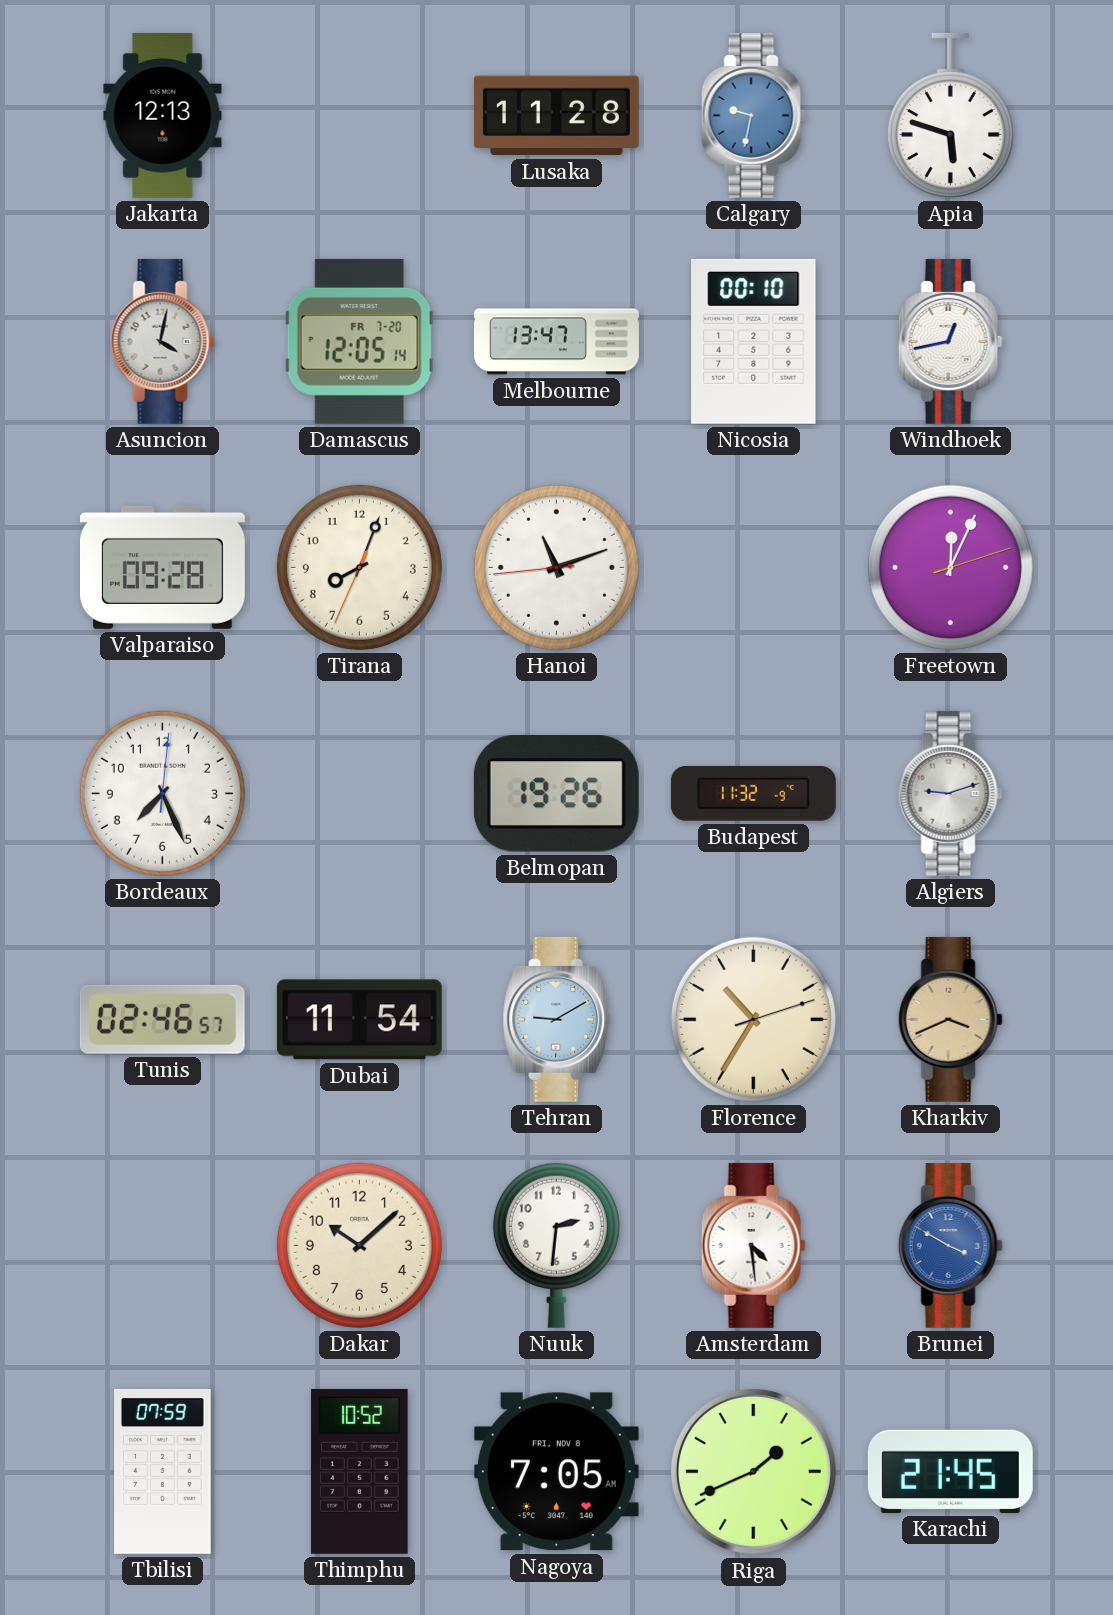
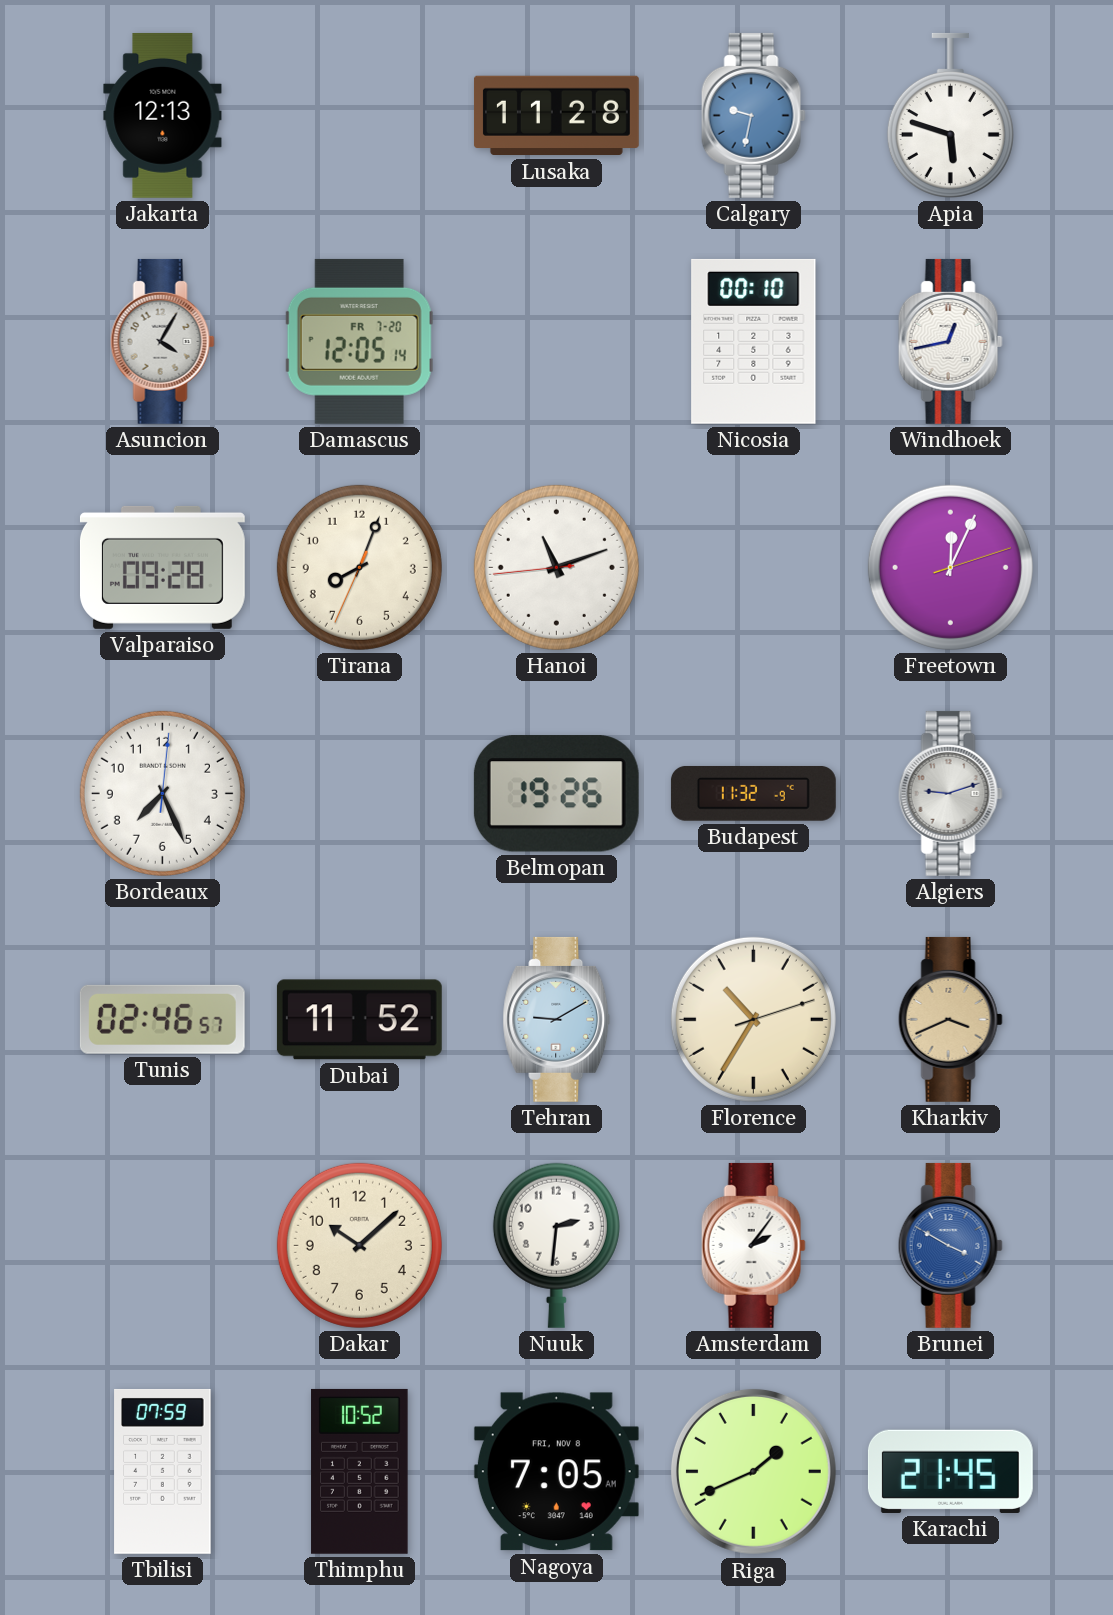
Asuncion: 4:02 -> 4:05
Melbourne: 13:47 -> none
Dubai: 11:54 -> 11:52
Amsterdam: 4:29 -> 2:06
